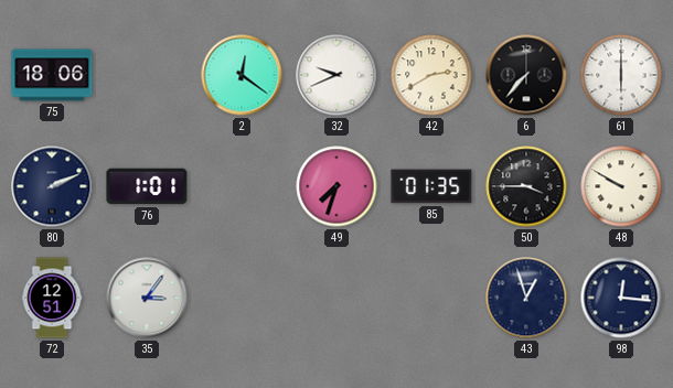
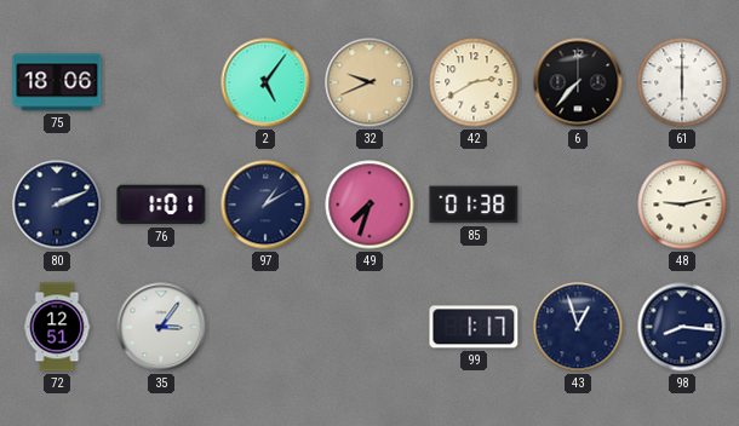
2: 12:21 -> 5:06
32 dial: white -> champagne
97: none -> 1:10
85: 01:35 -> 01:38
50: 3:45 -> none
48: 9:50 -> 9:13
99: none -> 1:17
98: 12:16 -> 8:16
